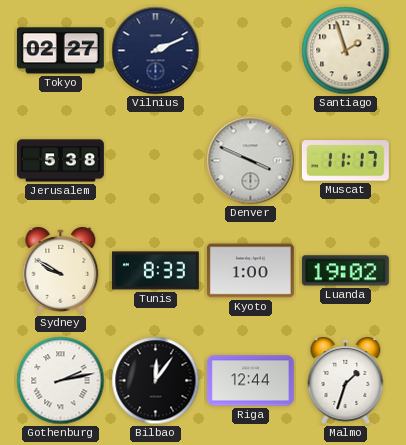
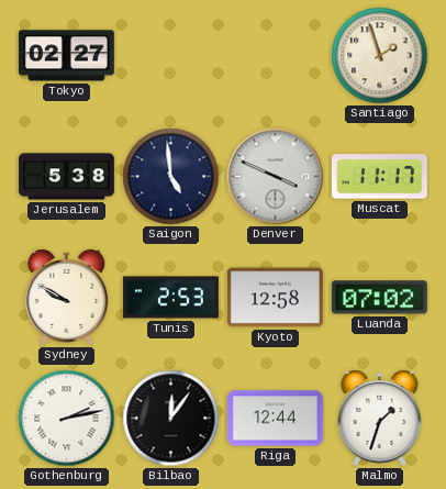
Vilnius: 2:11 -> none
Saigon: none -> 4:59
Tunis: 8:33 -> 2:53
Kyoto: 1:00 -> 12:58
Luanda: 19:02 -> 07:02
